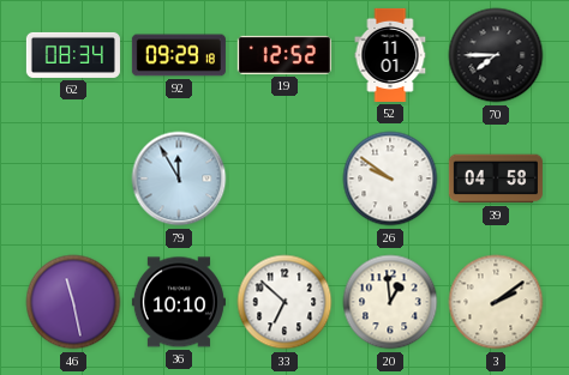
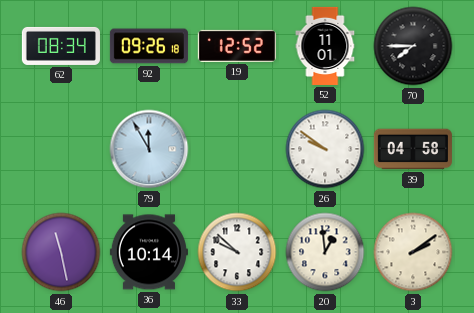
92: 09:29 -> 09:26
36: 10:10 -> 10:14
33: 6:52 -> 9:52
